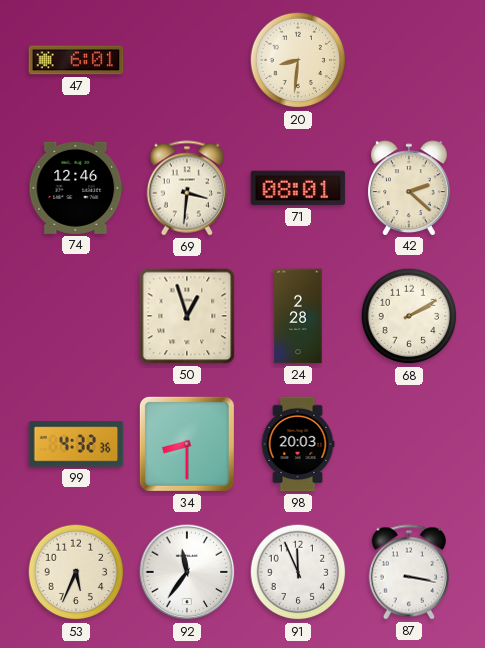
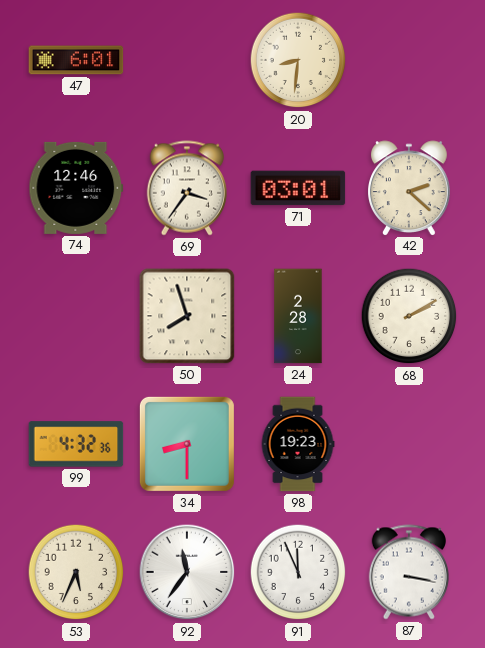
69: 3:31 -> 3:36
71: 08:01 -> 03:01
50: 12:57 -> 7:57
98: 20:03 -> 19:23
